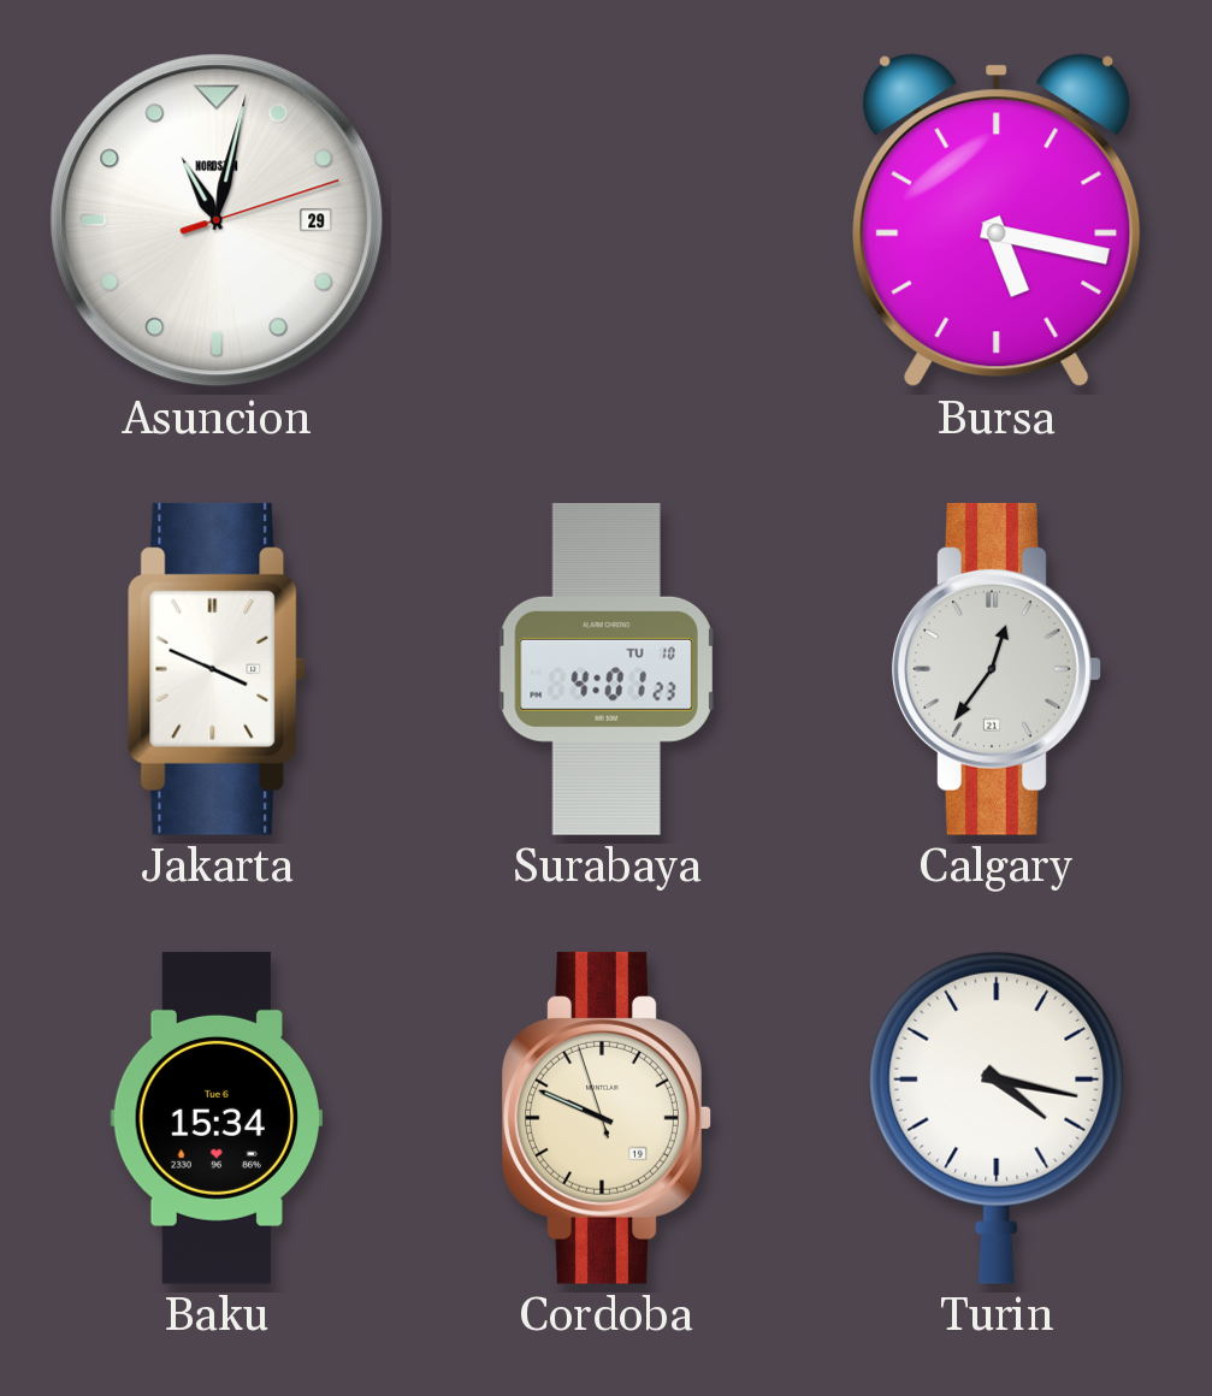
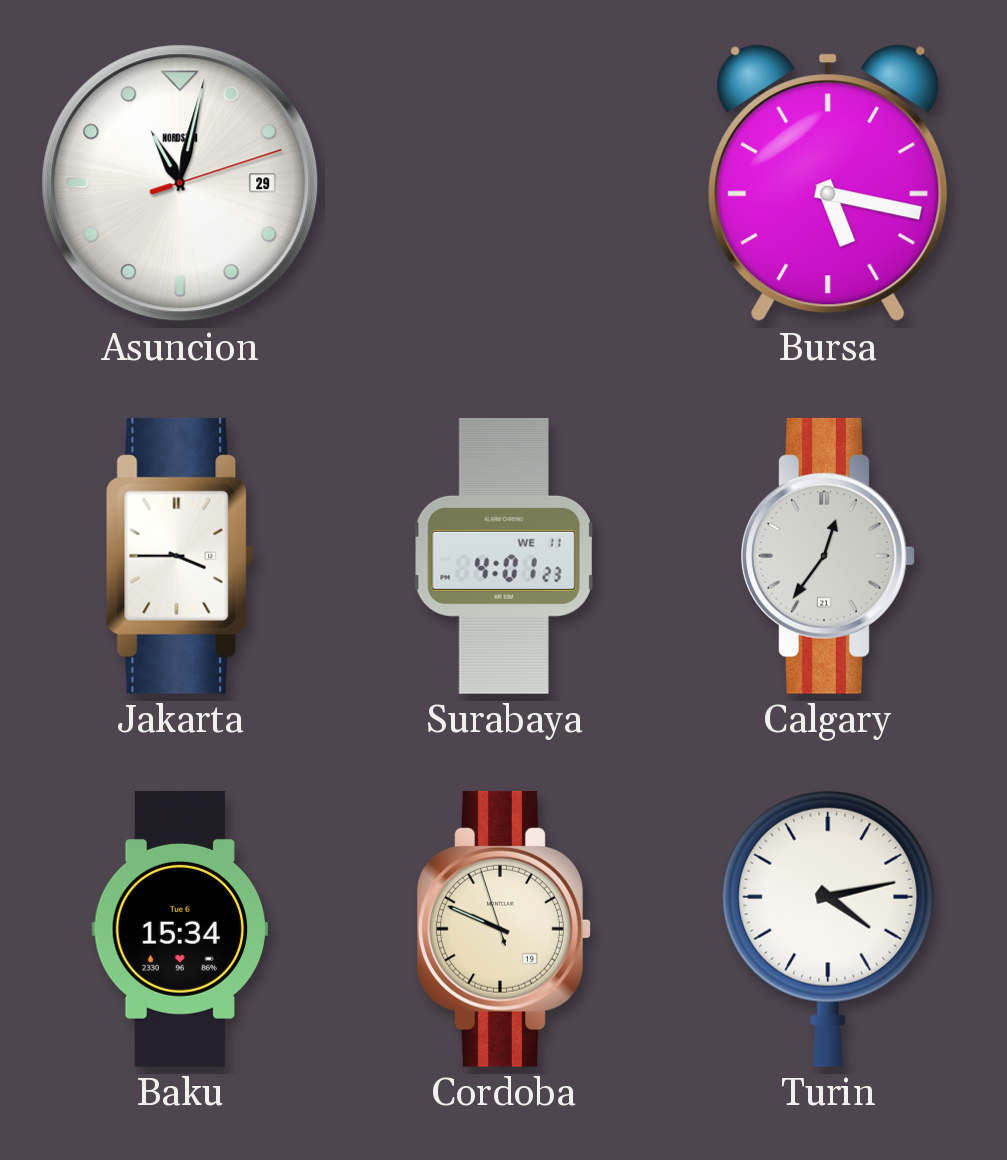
Jakarta: 3:49 -> 3:45
Surabaya date: TU 10 -> WE 11
Turin: 4:17 -> 4:13
